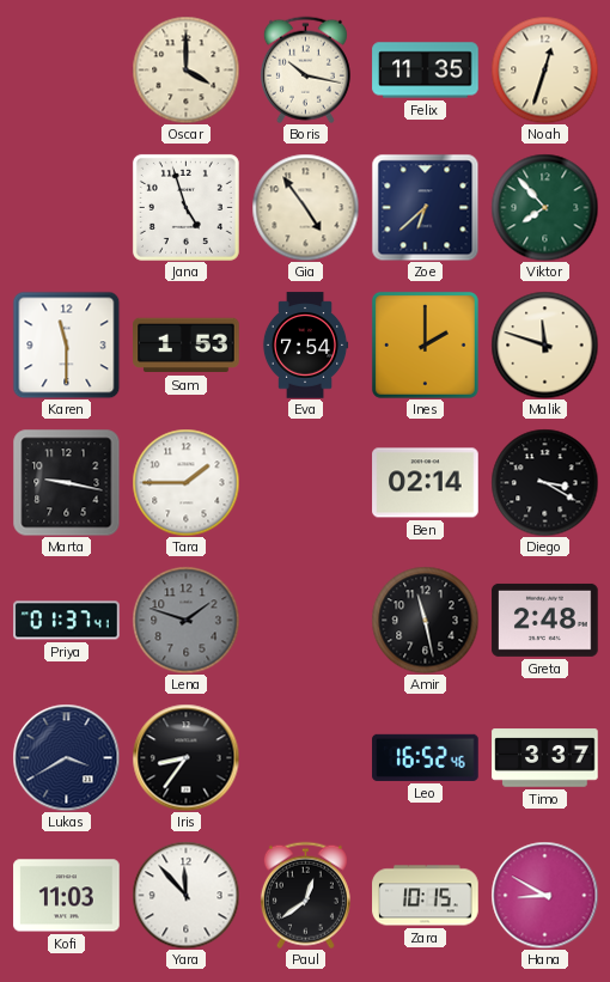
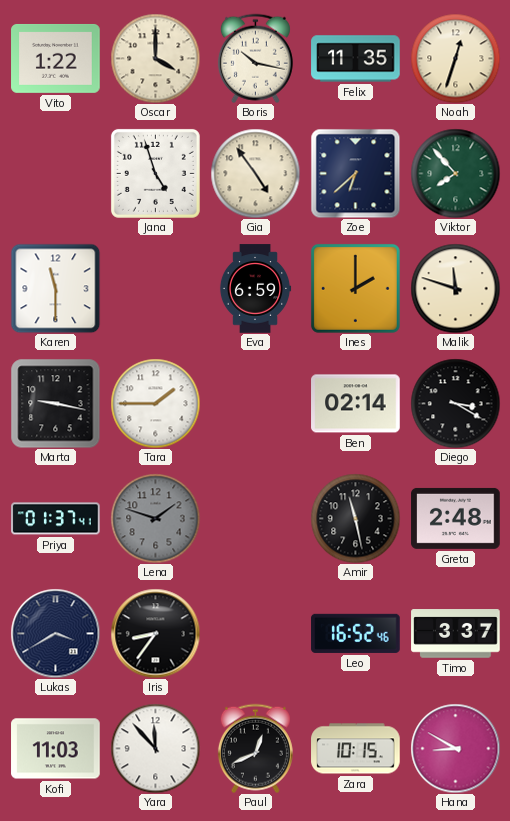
Vito: none -> 1:22
Sam: 1:53 -> none
Eva: 7:54 -> 6:59
Paul: 12:39 -> 12:41
